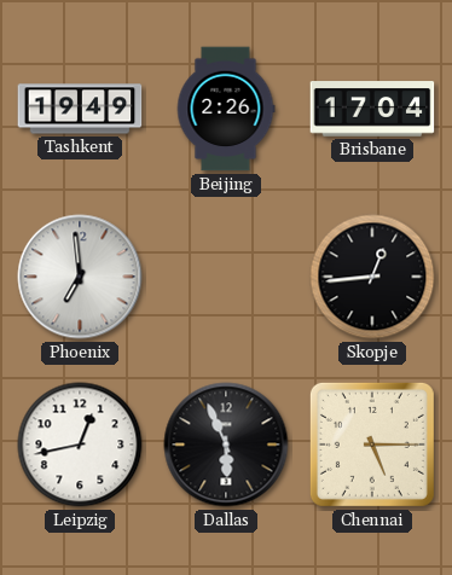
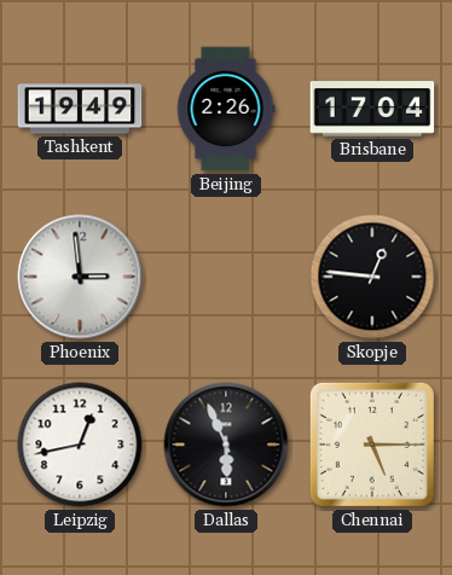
Phoenix: 6:59 -> 2:59
Skopje: 12:44 -> 12:46
